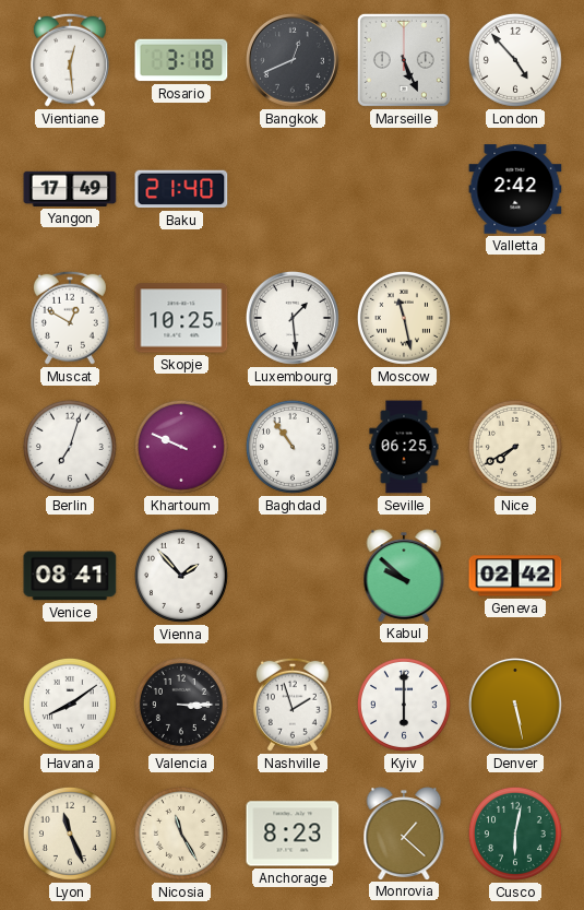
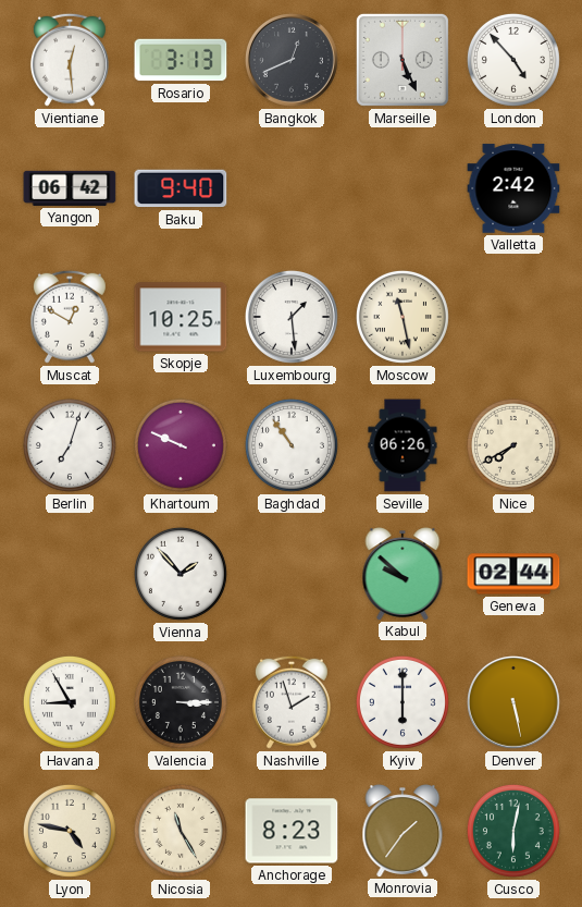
Rosario: 3:18 -> 3:13
Yangon: 17:49 -> 06:42
Baku: 21:40 -> 9:40
Seville: 06:25 -> 06:26
Venice: 08:41 -> none
Geneva: 02:42 -> 02:44
Havana: 8:09 -> 8:55
Lyon: 11:26 -> 4:47
Monrovia: 1:22 -> 1:36
